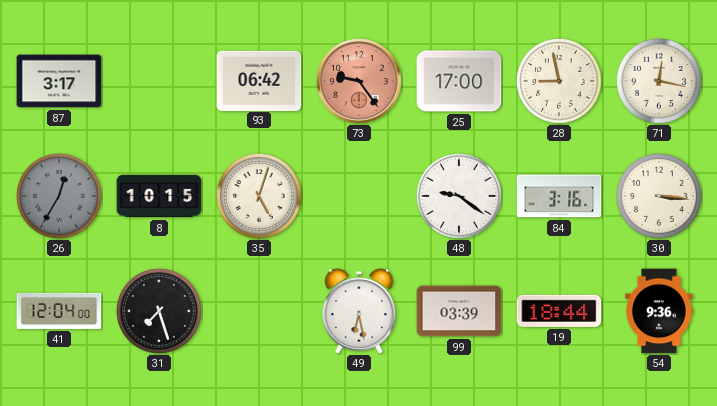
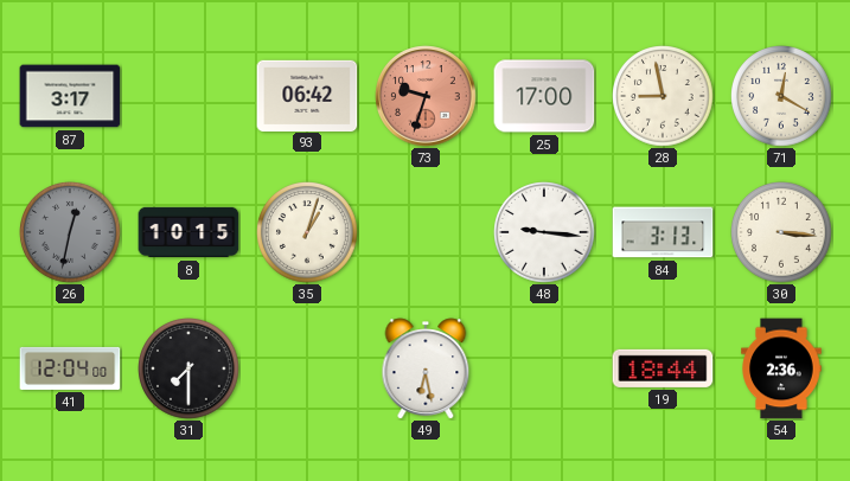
73: 9:24 -> 9:33
71: 12:17 -> 12:20
26: 12:35 -> 12:32
35: 5:03 -> 1:03
48: 9:21 -> 9:16
84: 3:16 -> 3:13
31: 7:27 -> 7:30
99: 03:39 -> none
54: 9:36 -> 2:36
